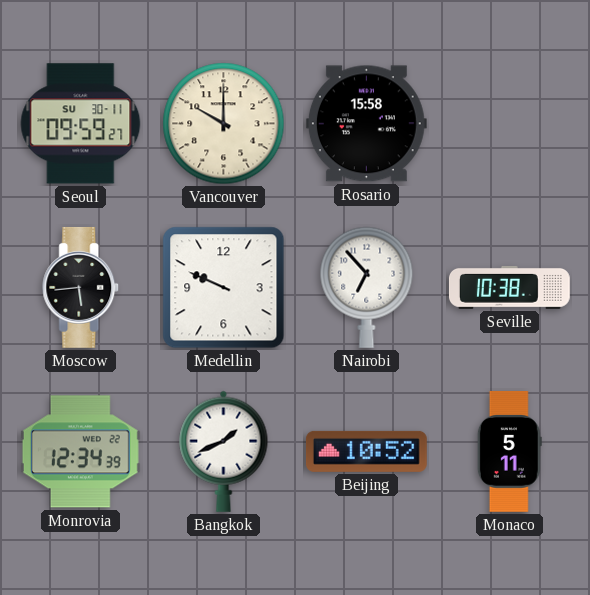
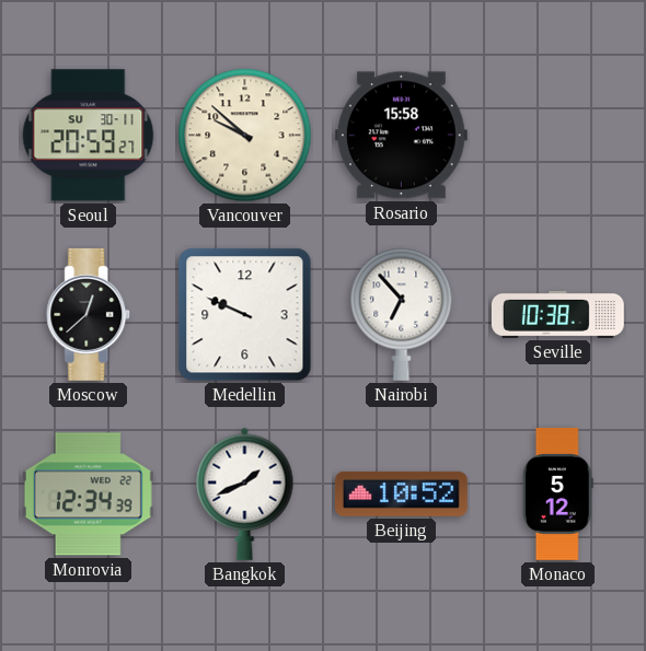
Seoul: 09:59 -> 20:59
Vancouver: 10:00 -> 9:52
Moscow: 5:44 -> 12:38
Monaco: 5:11 -> 5:12
